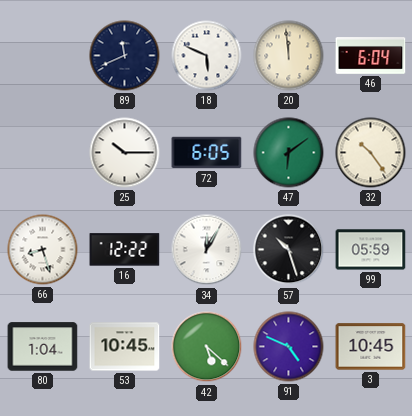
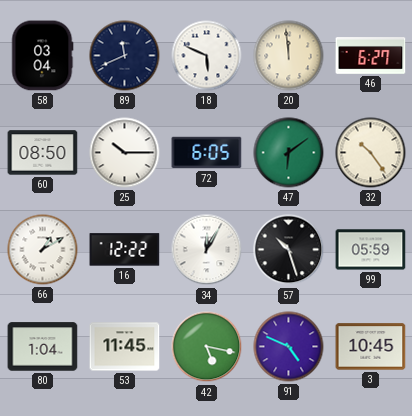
58: none -> 03:04
46: 6:04 -> 6:27
60: none -> 08:50
66: 8:27 -> 1:10
53: 10:45 -> 11:45
42: 5:22 -> 5:17
